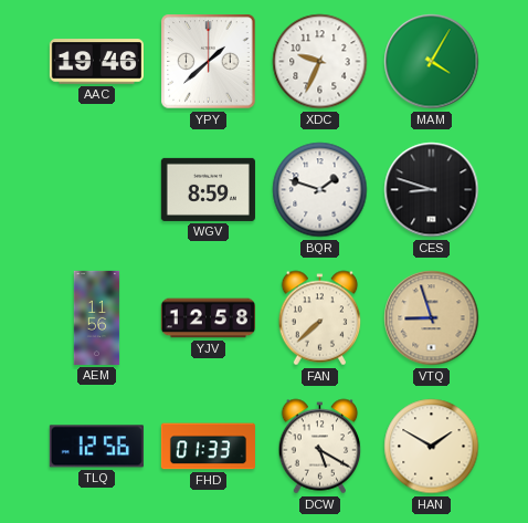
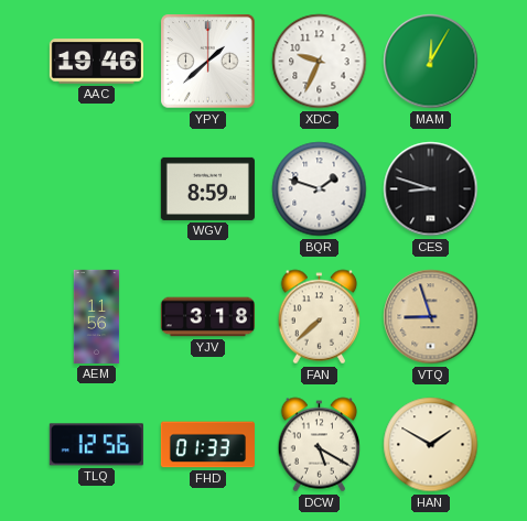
MAM: 4:05 -> 12:05
YJV: 12:58 -> 3:18
